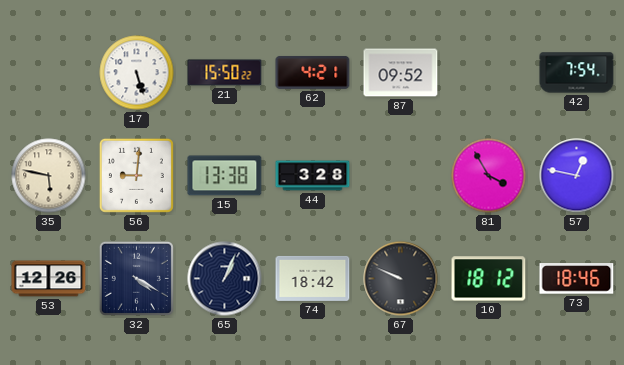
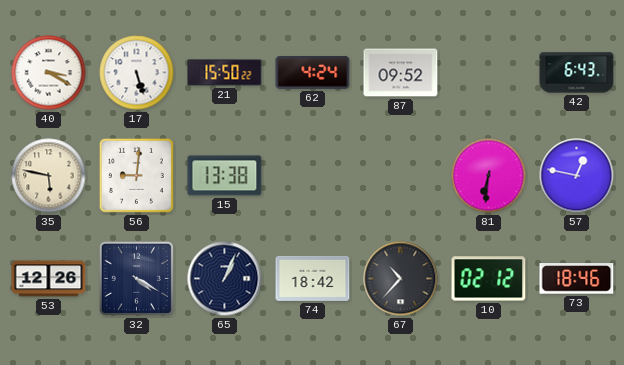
40: none -> 3:20
62: 4:21 -> 4:24
42: 7:54 -> 6:43
44: 3:28 -> none
81: 3:55 -> 6:31
67: 9:49 -> 10:37
10: 18:12 -> 02:12
